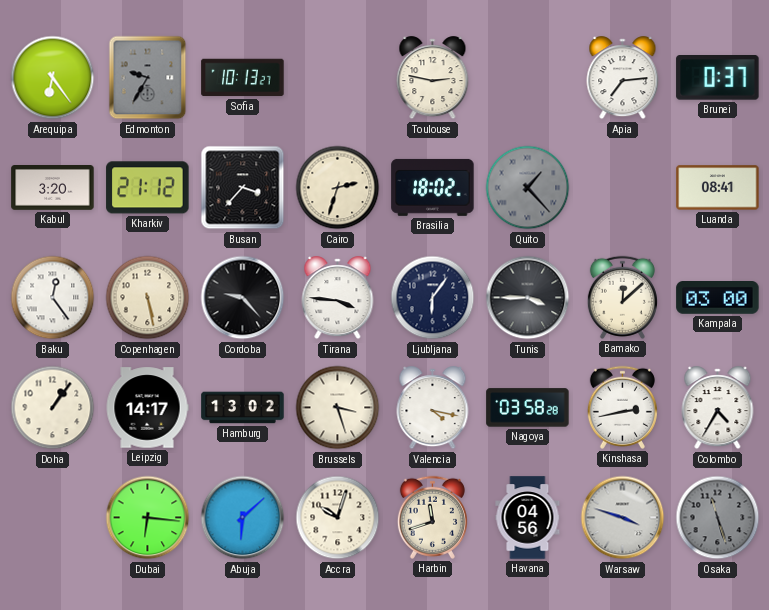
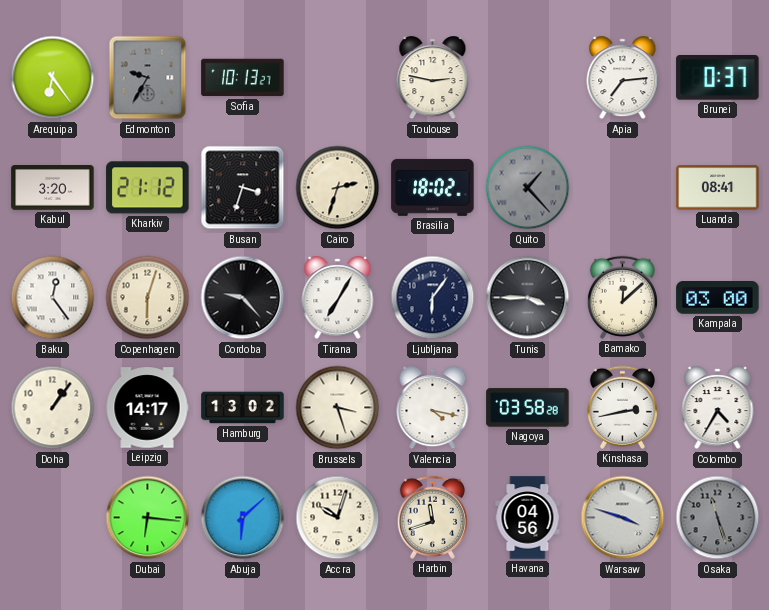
Busan: 3:37 -> 3:33
Copenhagen: 5:28 -> 6:03
Tirana: 3:46 -> 7:05
